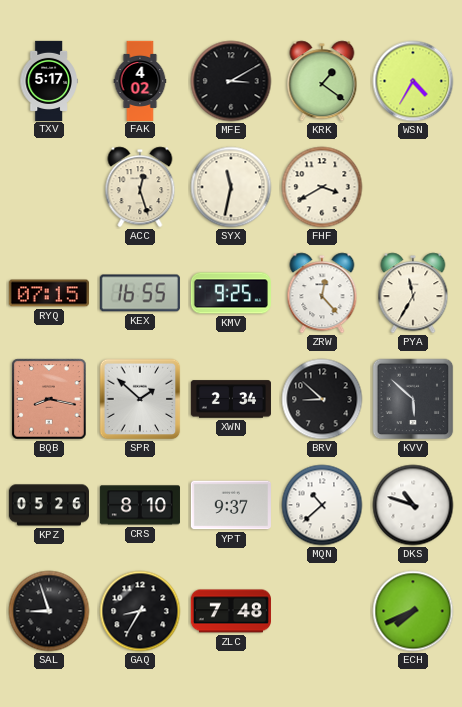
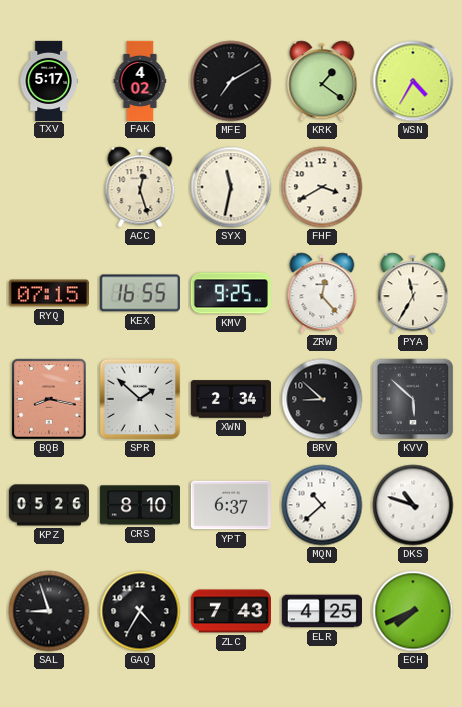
MFE: 3:10 -> 7:10
YPT: 9:37 -> 6:37
GAQ: 8:35 -> 4:35
ZLC: 7:48 -> 7:43
ELR: none -> 4:25
